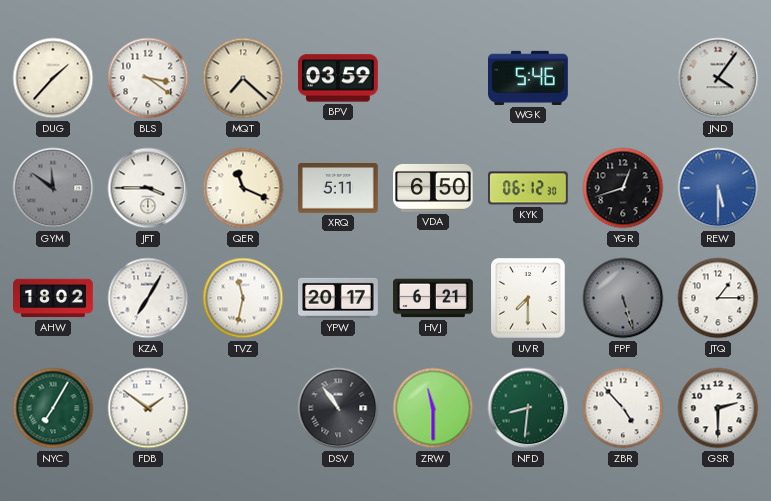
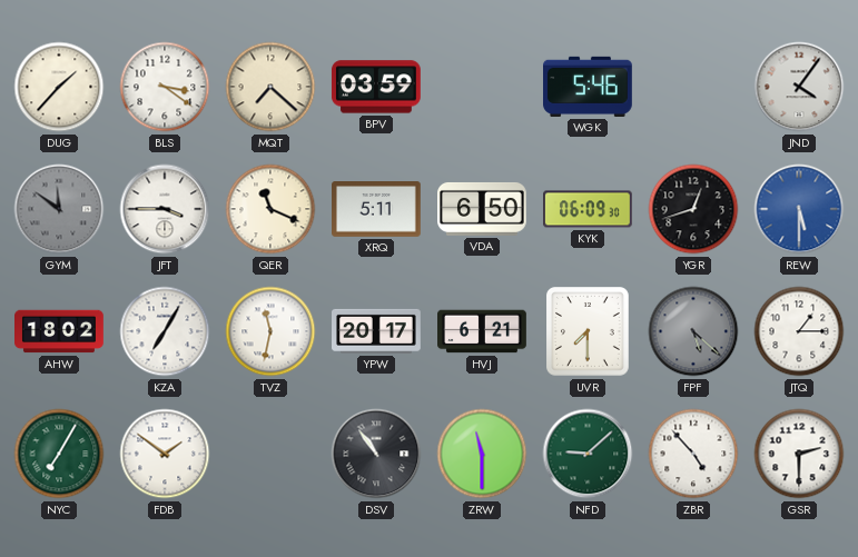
KYK: 06:12 -> 06:09
FPF: 5:27 -> 5:22
NFD: 8:31 -> 9:08
